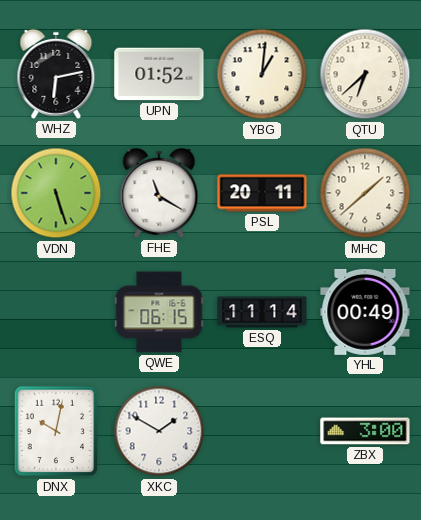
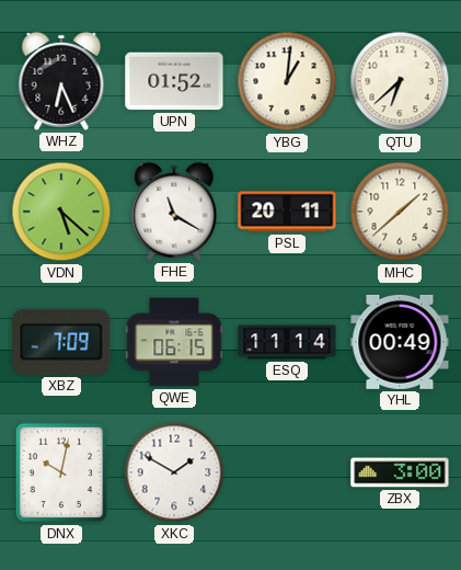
WHZ: 6:13 -> 6:26
VDN: 5:27 -> 5:22
XBZ: none -> 7:09
